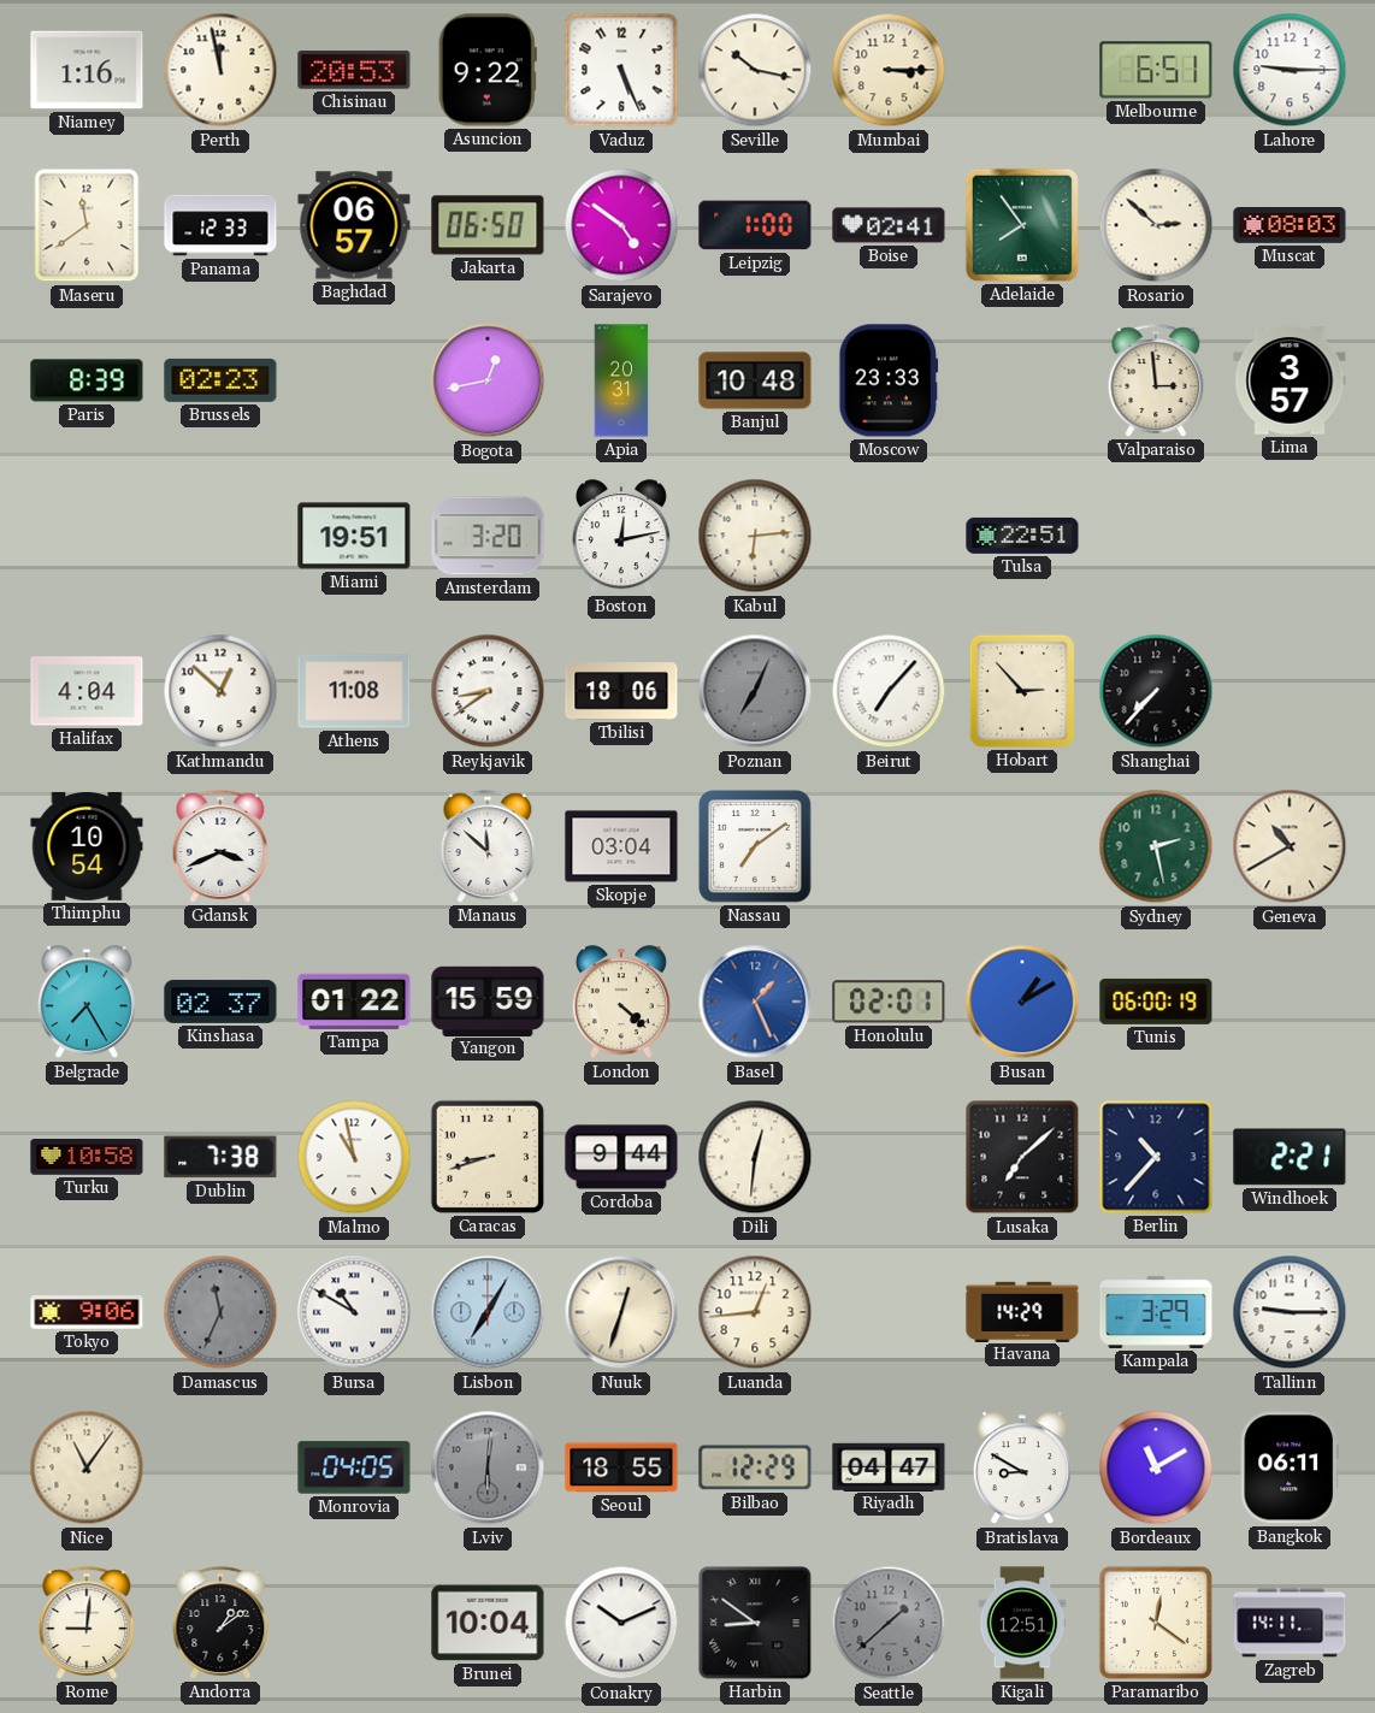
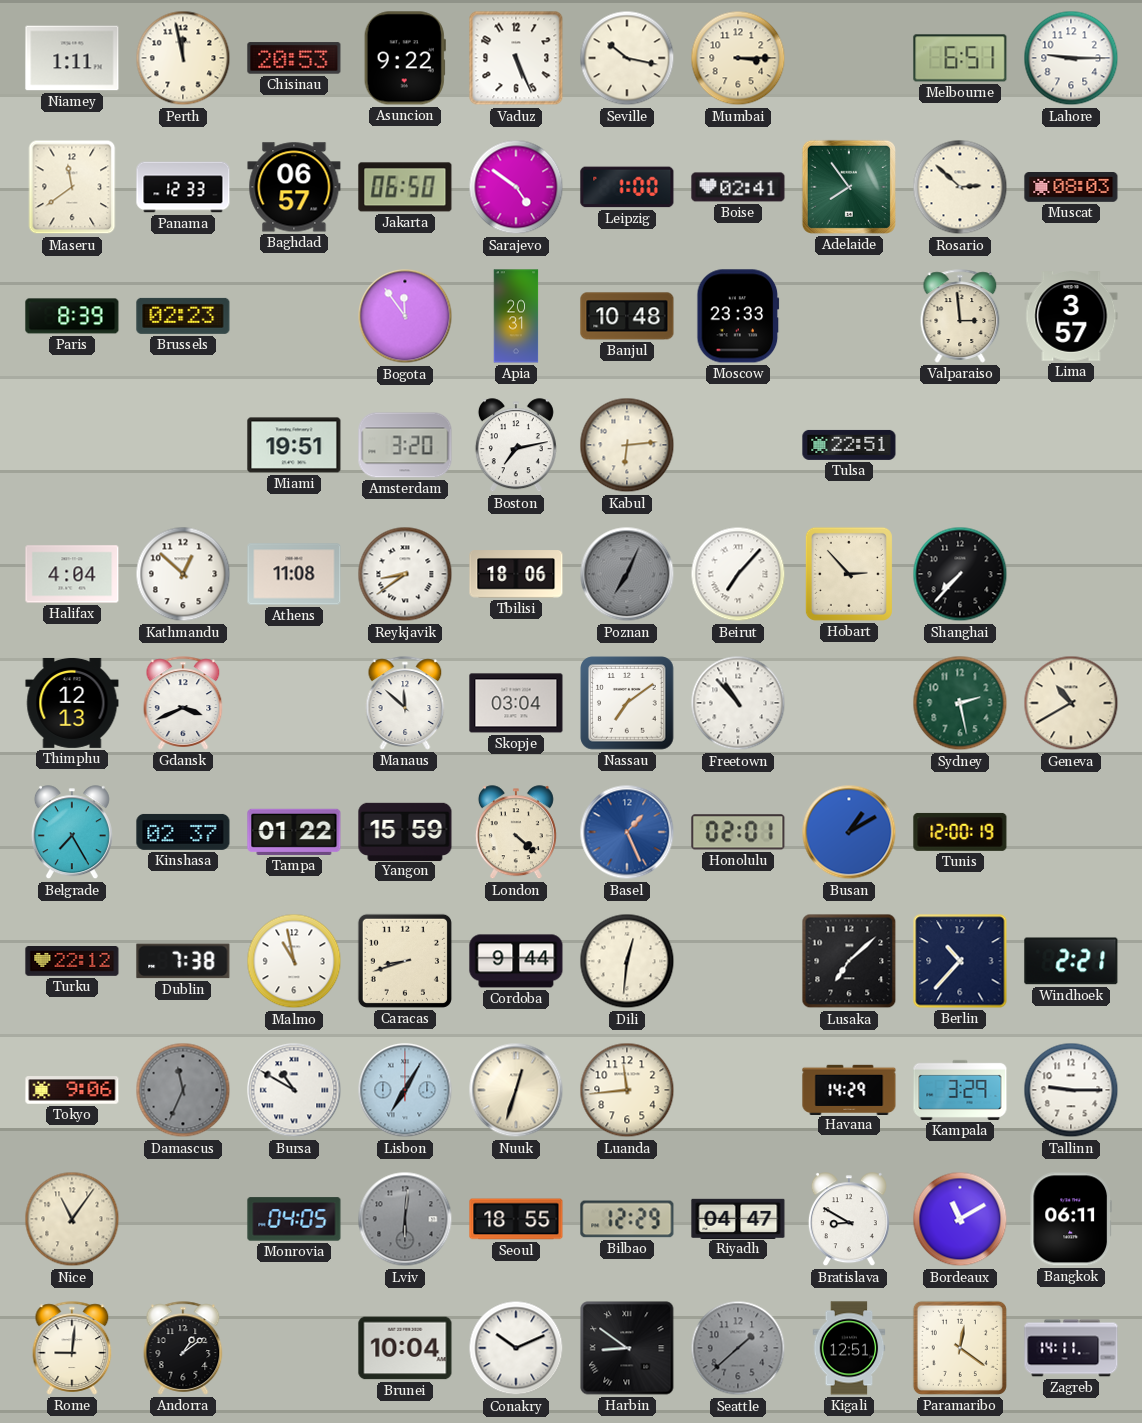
Niamey: 1:16 -> 1:11
Bogota: 12:43 -> 11:54
Boston: 12:13 -> 7:13
Thimphu: 10:54 -> 12:13
Freetown: none -> 10:53
Tunis: 06:00 -> 12:00
Turku: 10:58 -> 22:12
Luanda: 12:44 -> 11:44
